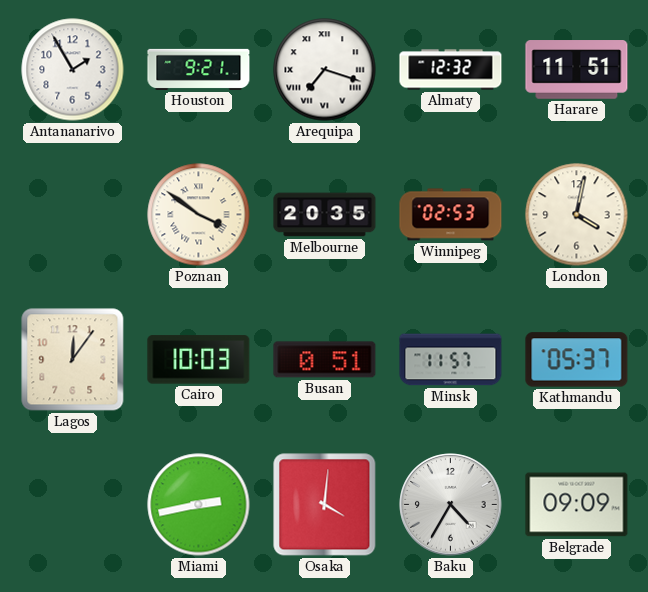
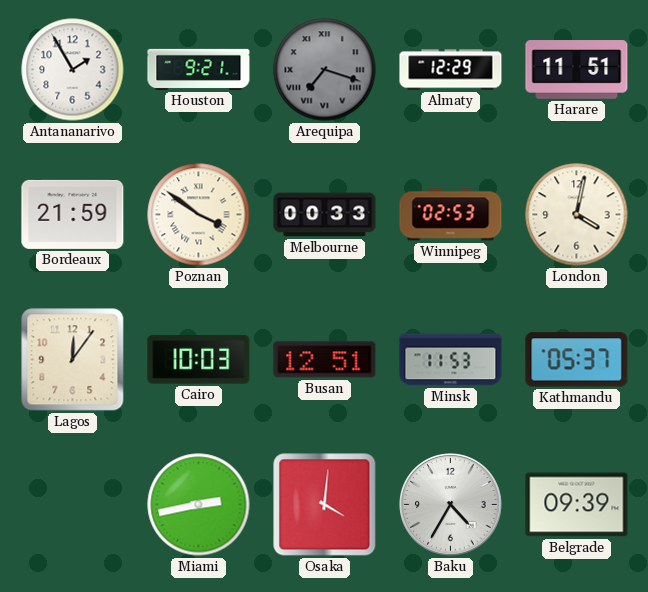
Arequipa dial: white -> grey
Almaty: 12:32 -> 12:29
Bordeaux: none -> 21:59
Melbourne: 20:35 -> 00:33
Busan: 0:51 -> 12:51
Minsk: 11:57 -> 11:53
Belgrade: 09:09 -> 09:39
